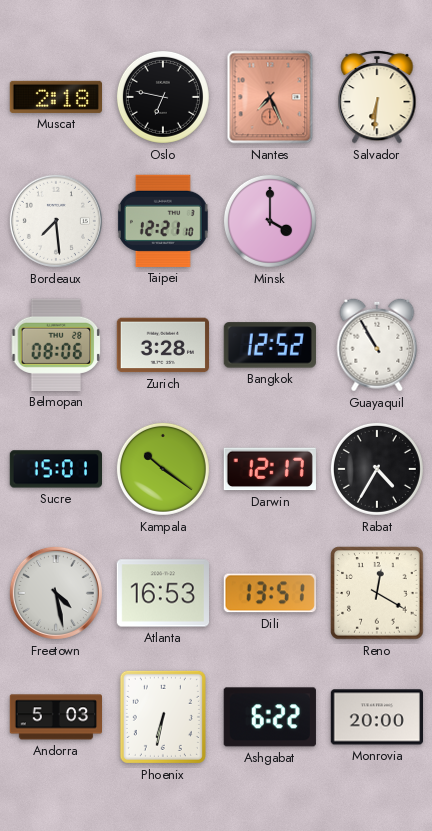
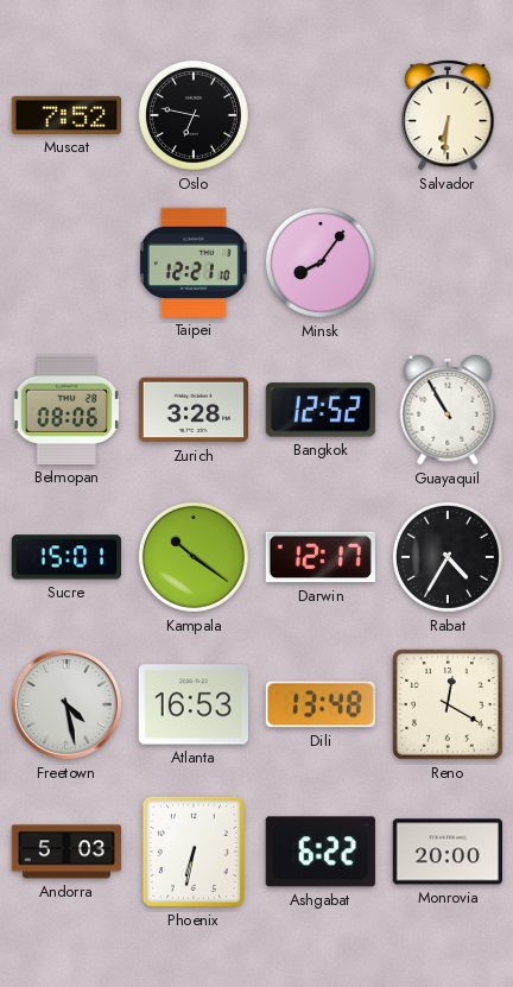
Muscat: 2:18 -> 7:52
Nantes: 7:26 -> none
Bordeaux: 7:29 -> none
Minsk: 4:00 -> 8:06
Dili: 13:51 -> 13:48
